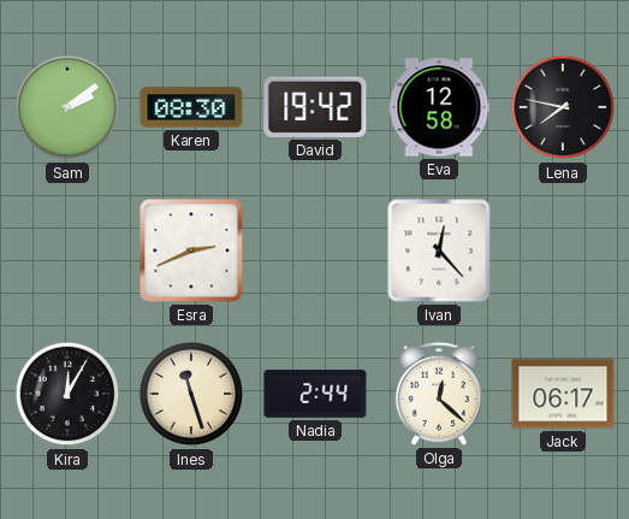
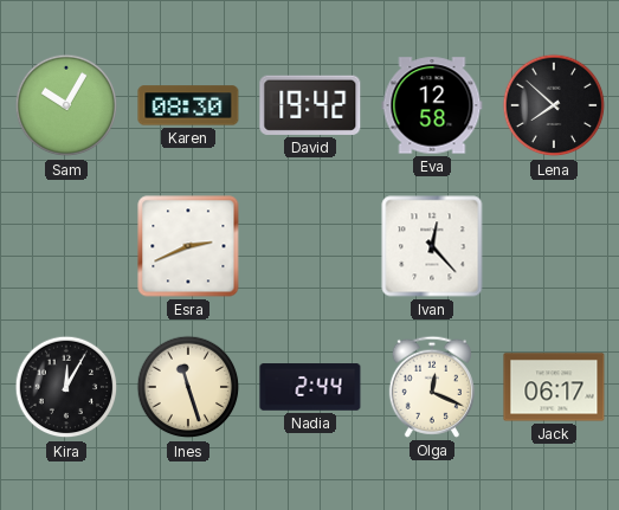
Sam: 2:09 -> 10:05
Lena: 7:47 -> 7:52
Olga: 12:22 -> 12:19
